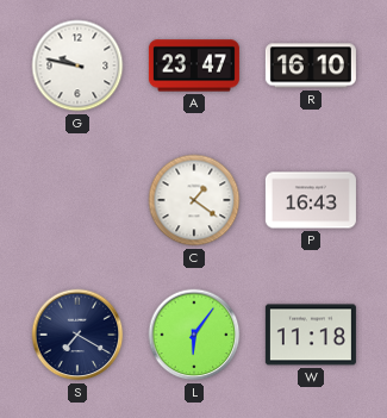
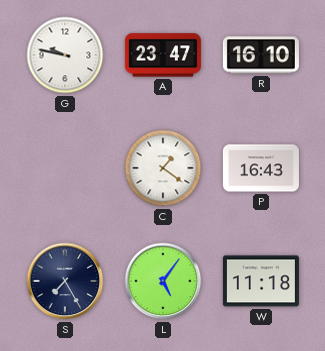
S: 7:20 -> 7:25
L: 6:06 -> 5:06
